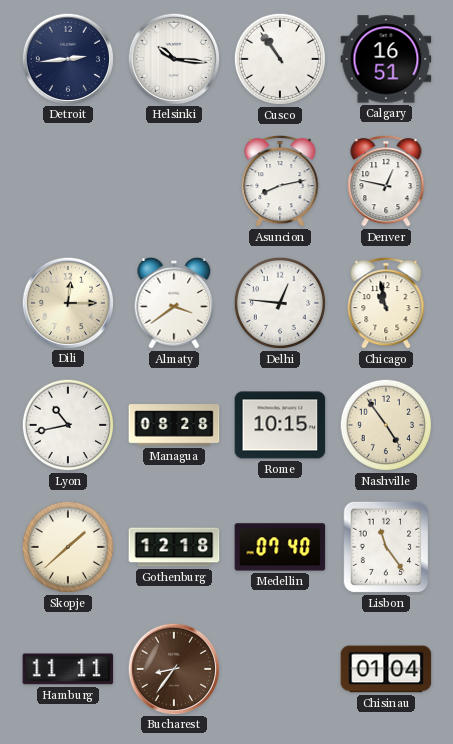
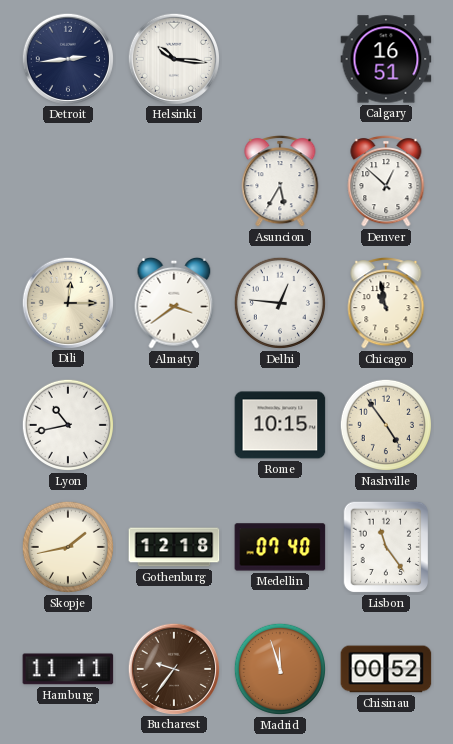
Cusco: 10:54 -> none
Asuncion: 8:13 -> 5:35
Denver: 12:47 -> 12:52
Managua: 08:28 -> none
Skopje: 1:38 -> 1:43
Bucharest: 8:36 -> 9:36
Madrid: none -> 11:57
Chisinau: 01:04 -> 00:52
